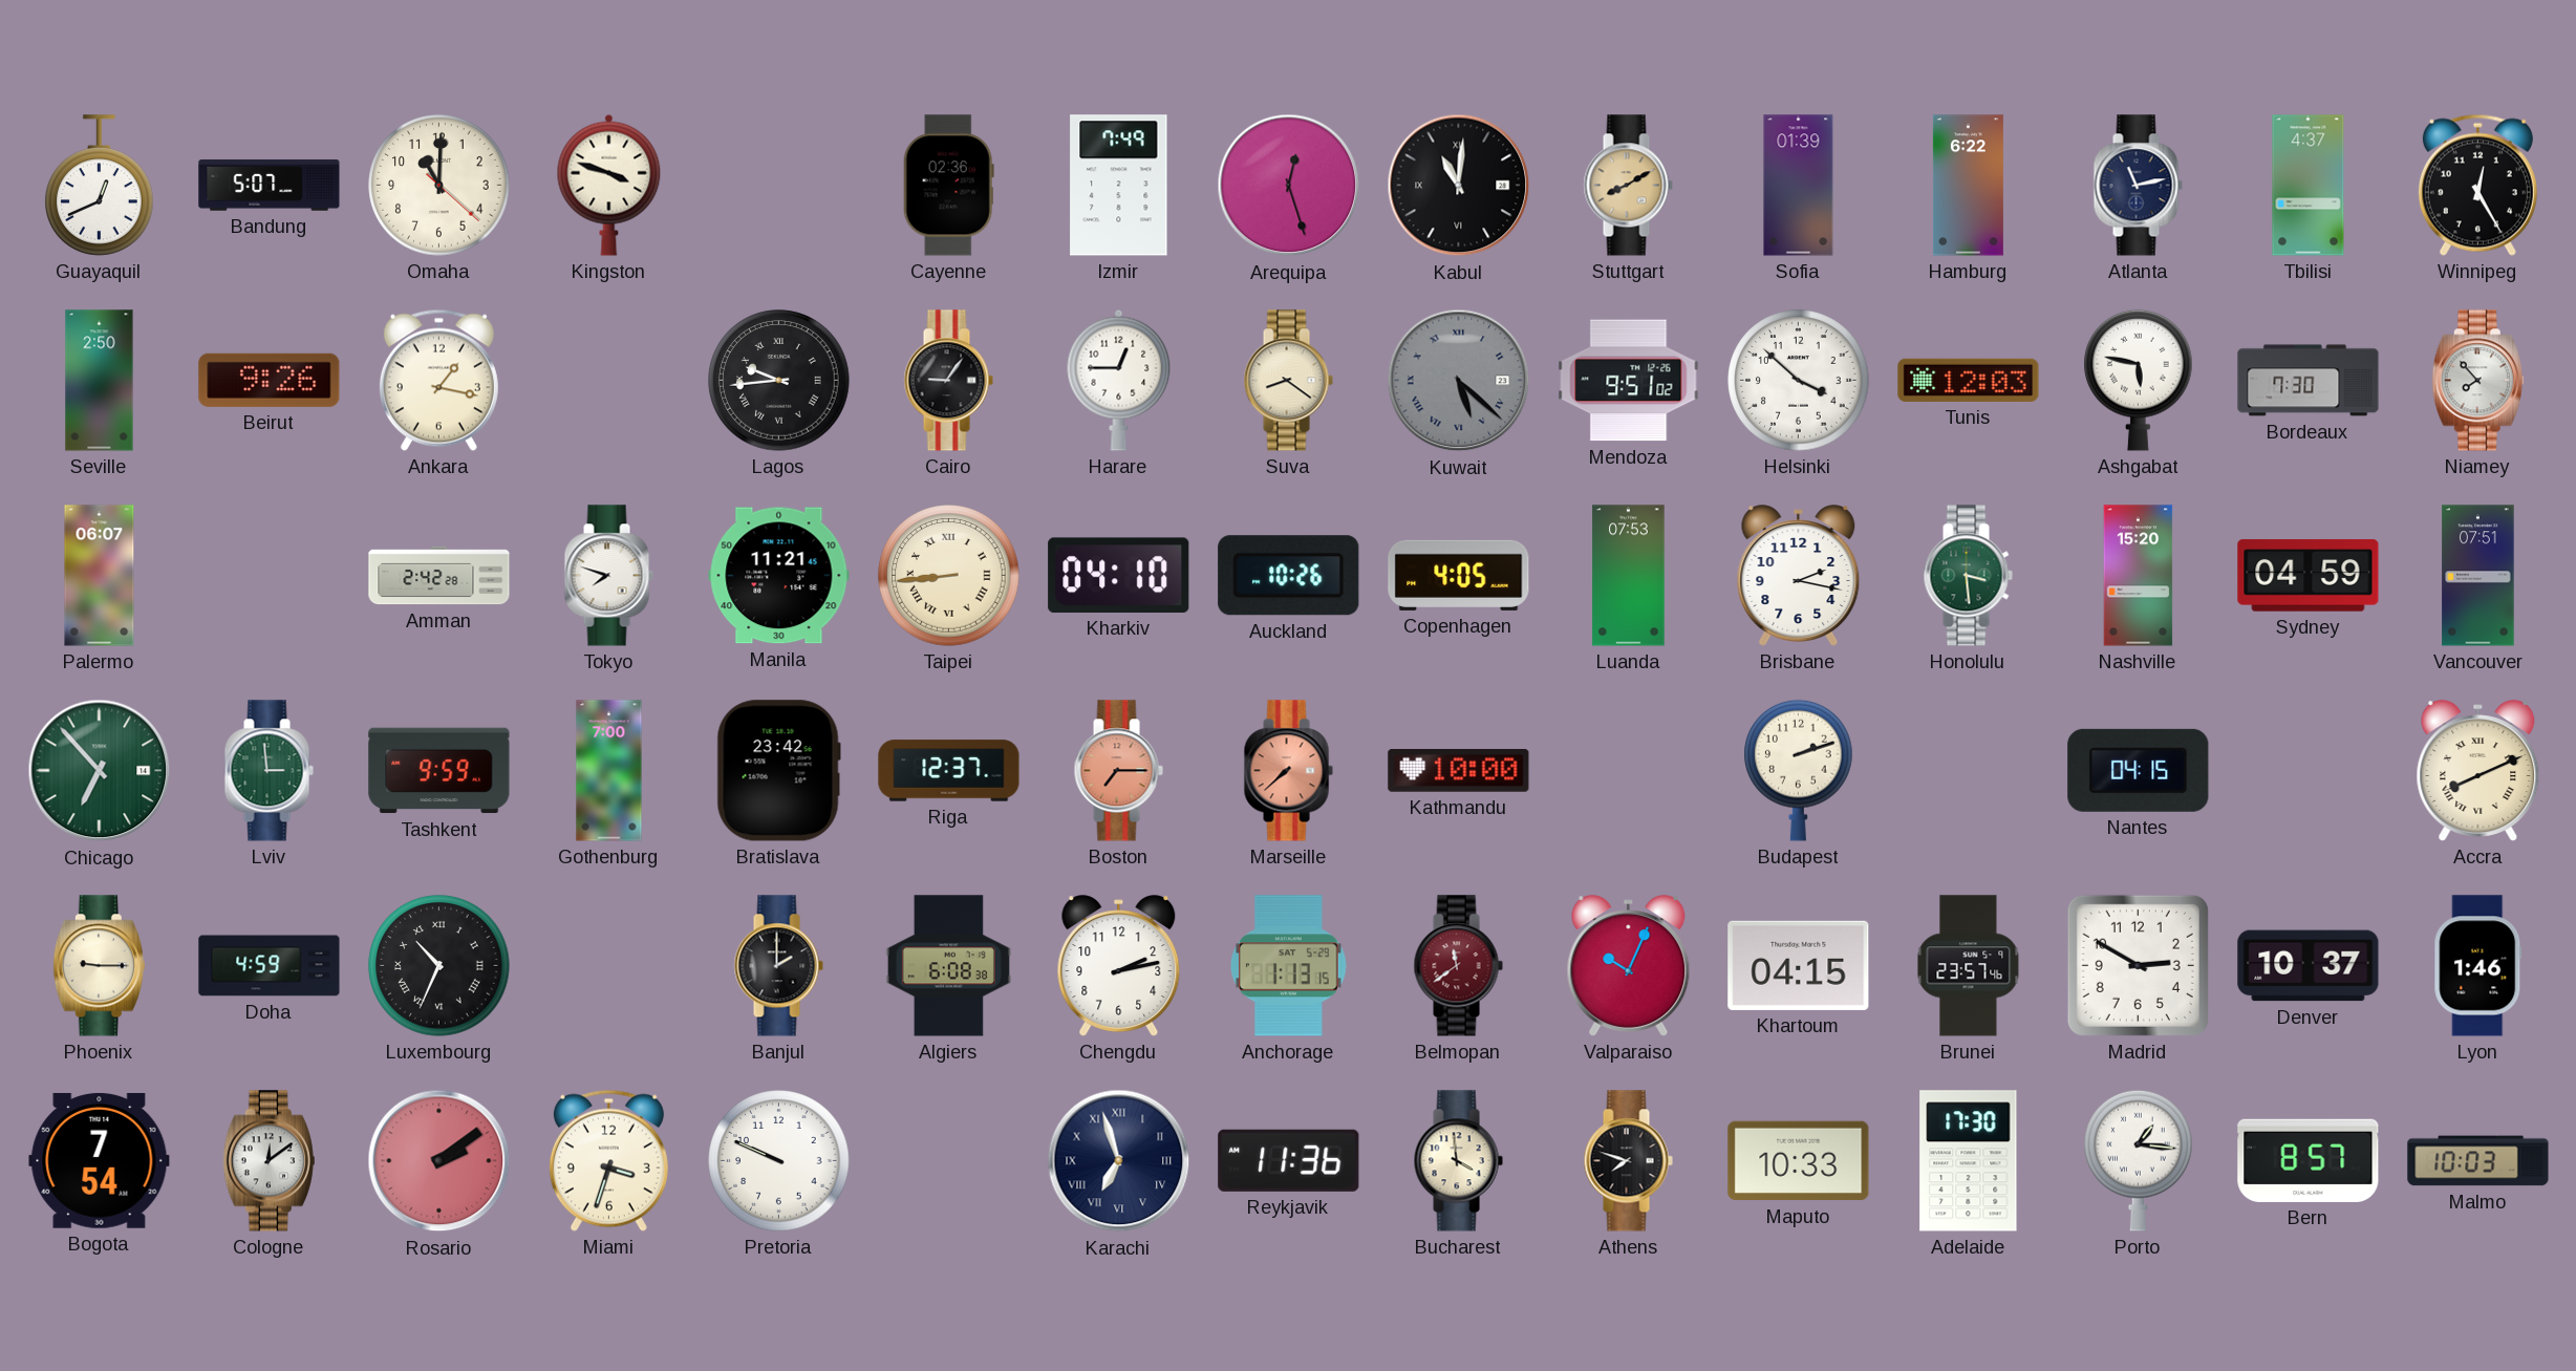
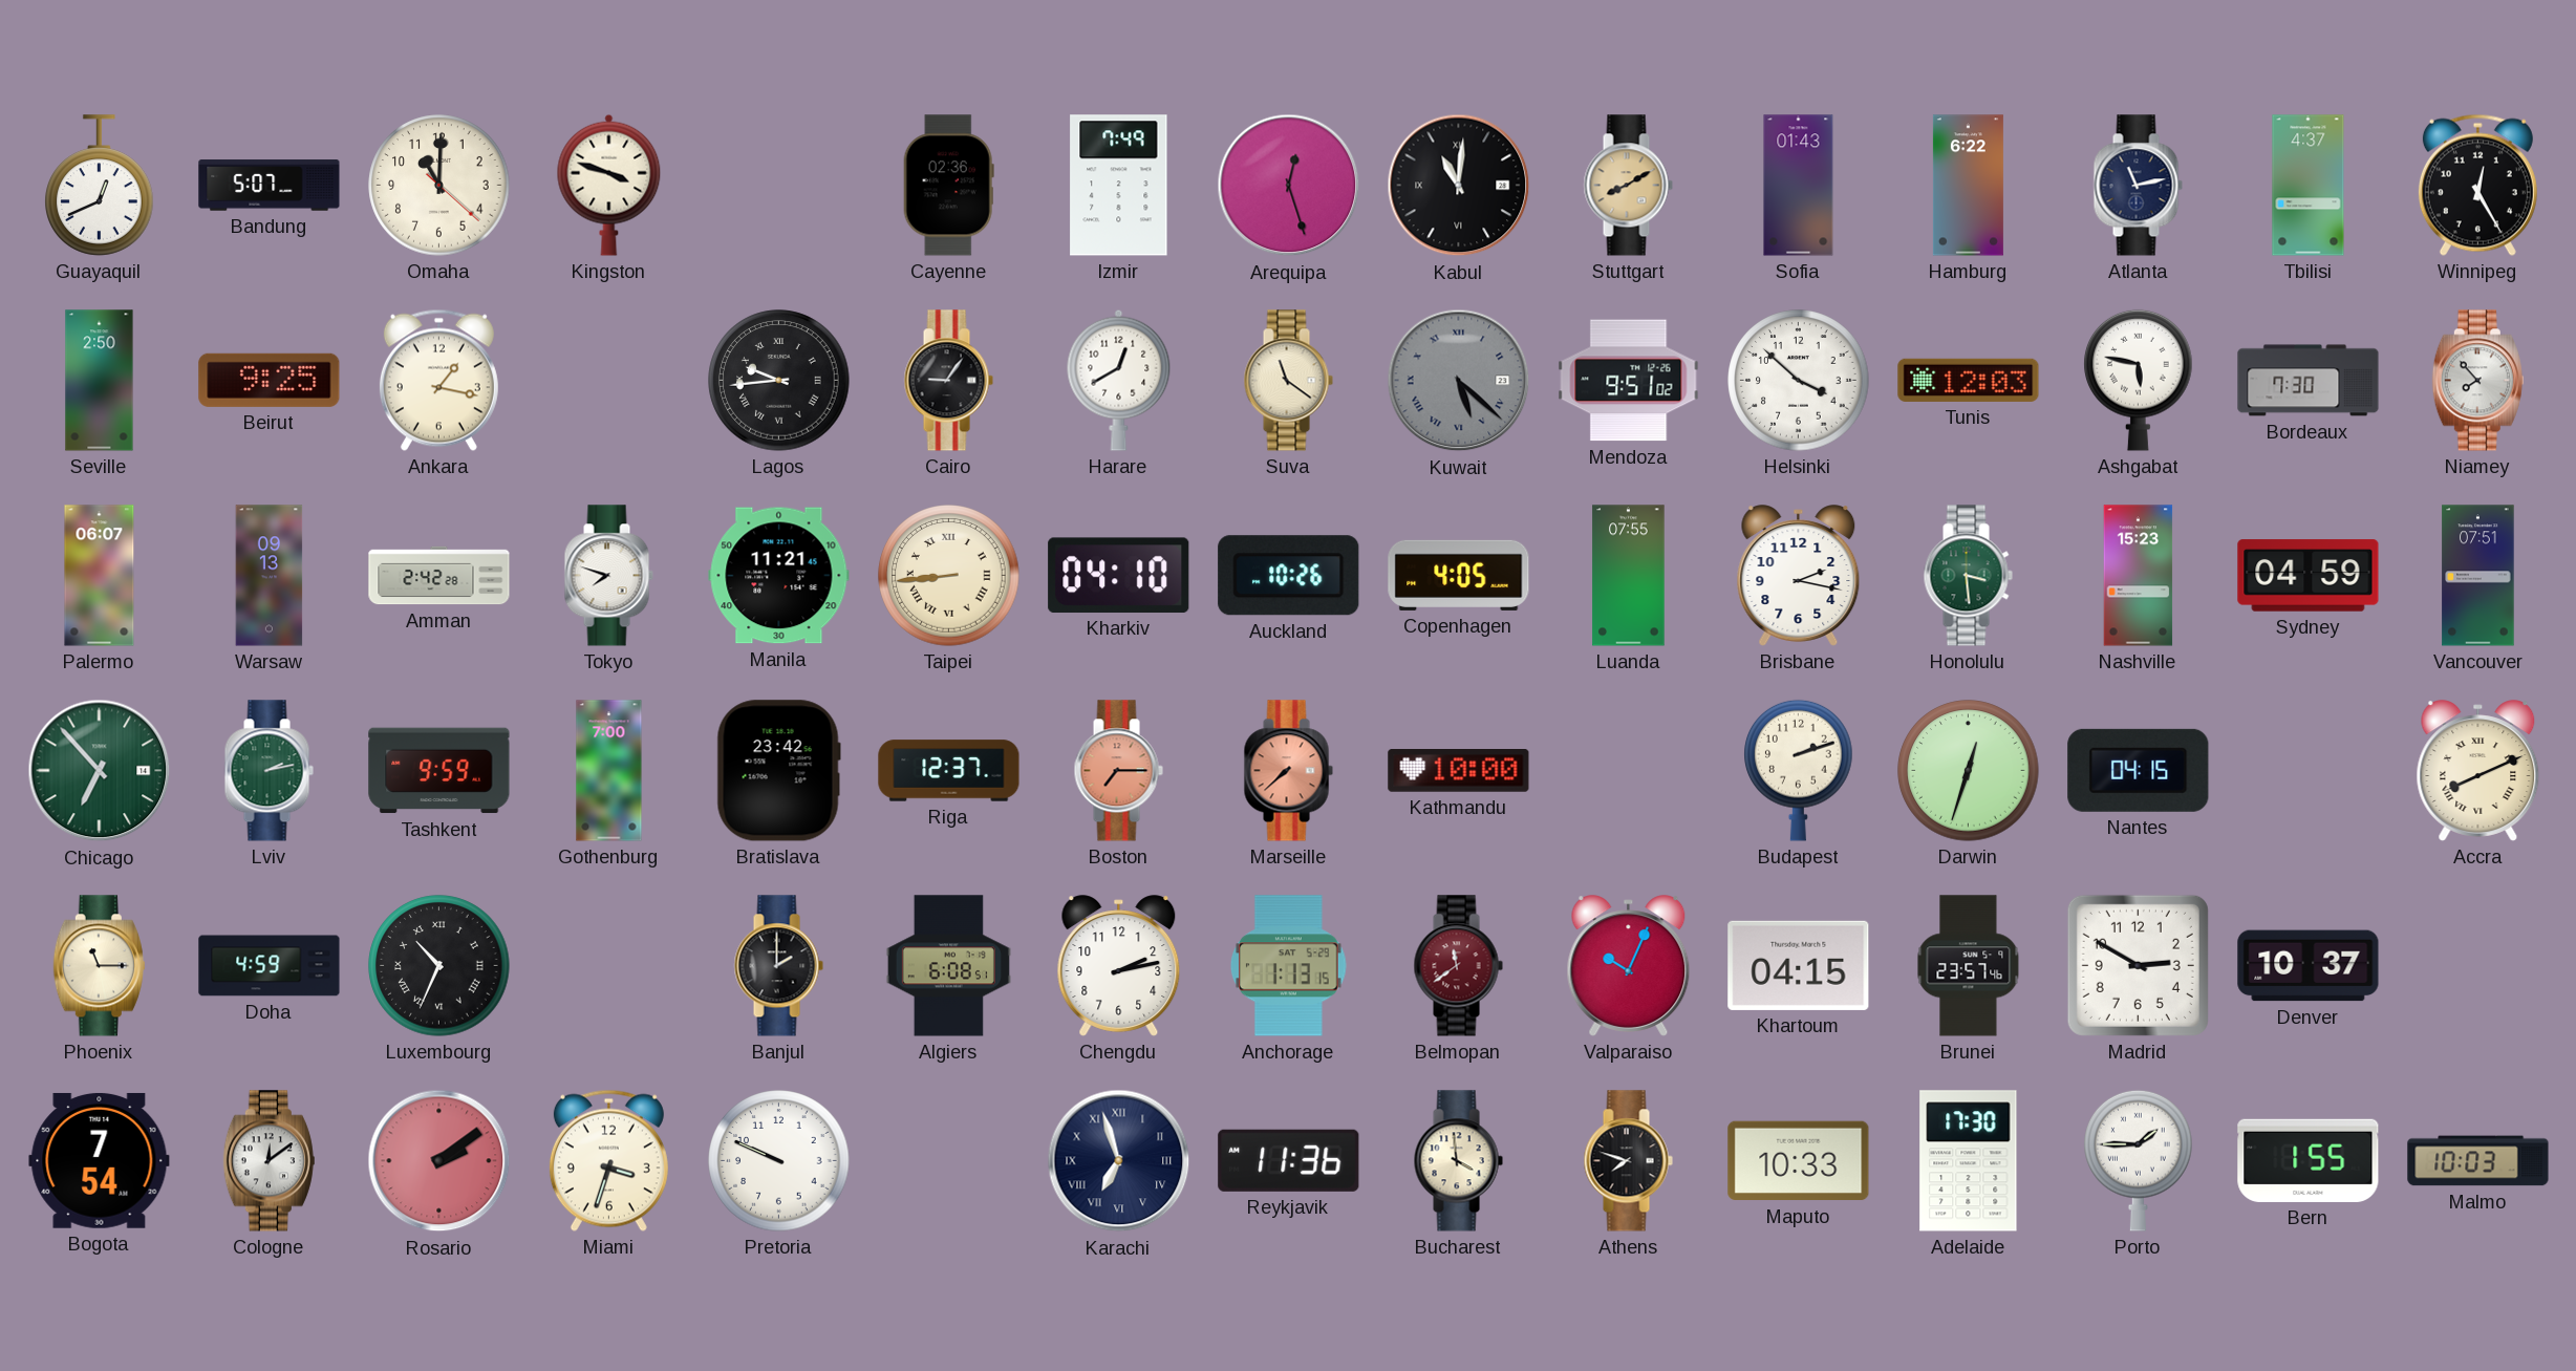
Sofia: 01:39 -> 01:43
Beirut: 9:26 -> 9:25
Harare: 12:45 -> 12:40
Suva: 8:21 -> 11:21
Warsaw: none -> 09:13
Luanda: 07:53 -> 07:55
Nashville: 15:20 -> 15:23
Lviv: 2:59 -> 2:13
Darwin: none -> 12:33
Phoenix: 9:15 -> 11:15
Algiers: 6:08:38 -> 6:08:51
Lyon: 1:46 -> none
Porto: 1:16 -> 1:45
Bern: 8:57 -> 1:55
